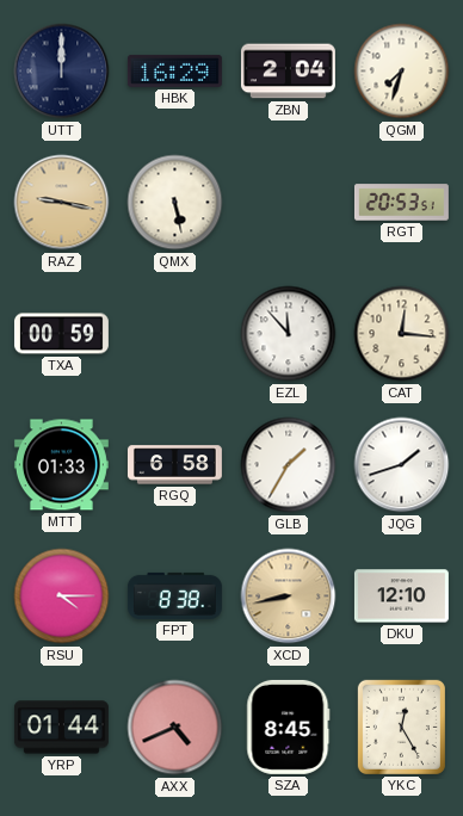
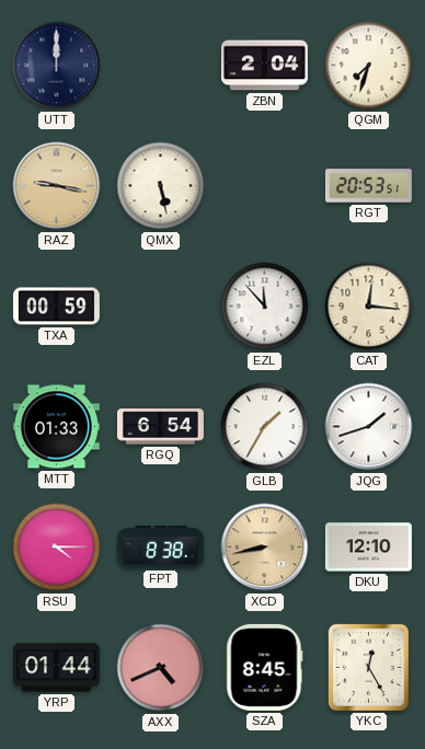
HBK: 16:29 -> none
RGQ: 6:58 -> 6:54
